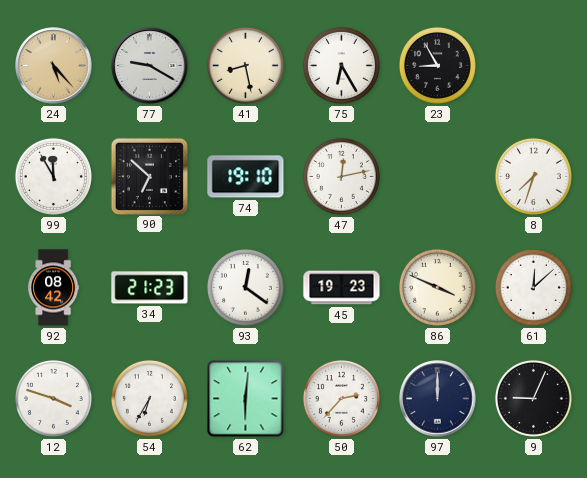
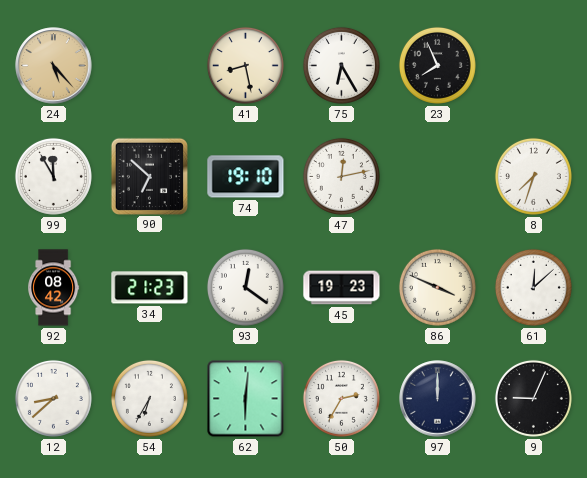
77: 9:20 -> none
23: 8:55 -> 7:56
12: 3:48 -> 8:38
50: 2:37 -> 2:35
